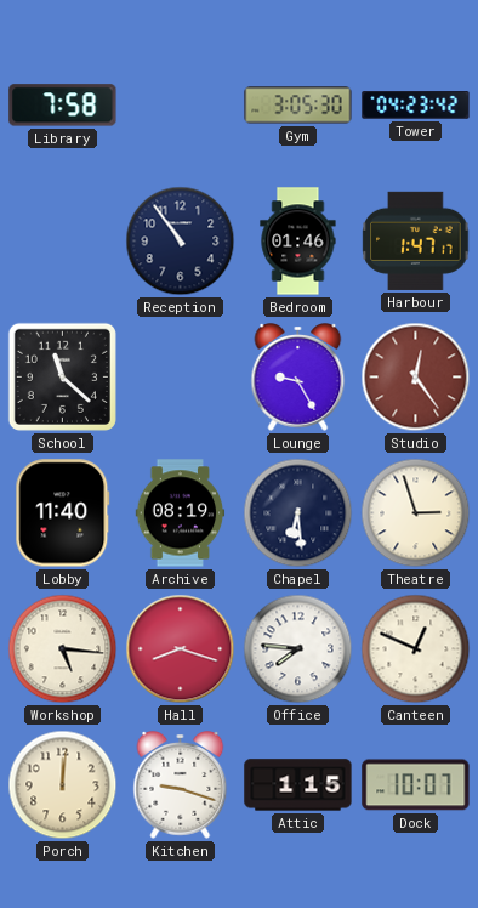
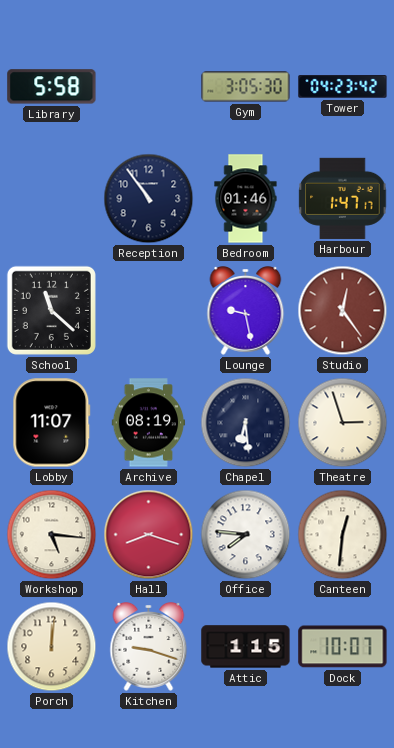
Library: 7:58 -> 5:58
Lounge: 9:25 -> 9:28
Lobby: 11:40 -> 11:07
Canteen: 12:49 -> 12:31
